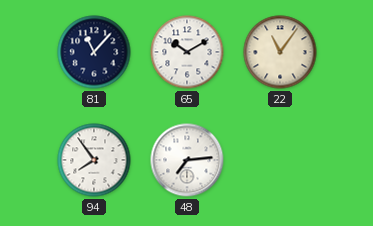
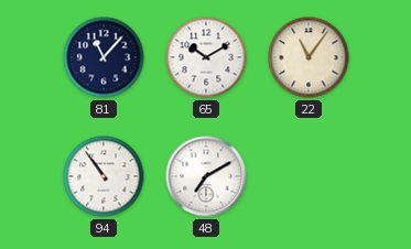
94: 7:54 -> 10:54
48: 7:14 -> 7:10
